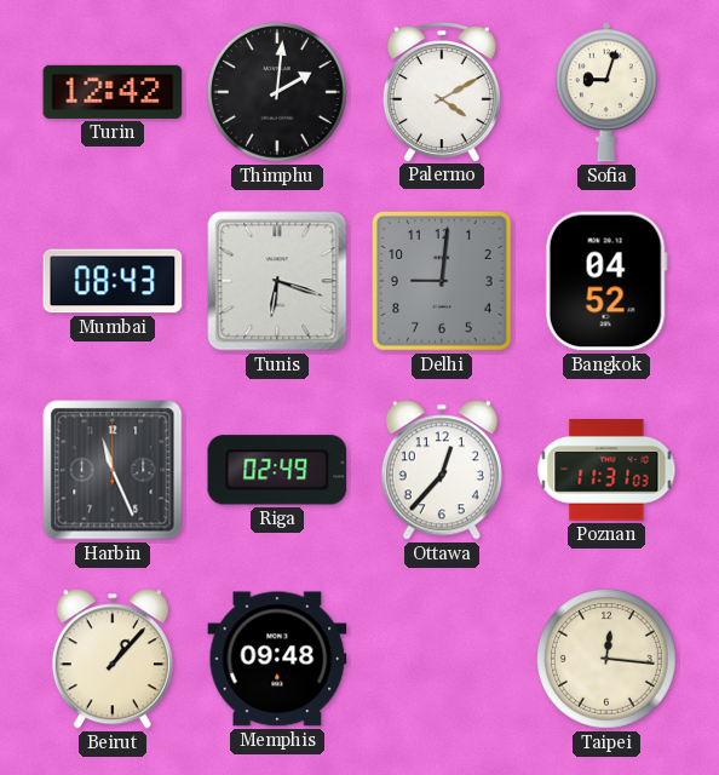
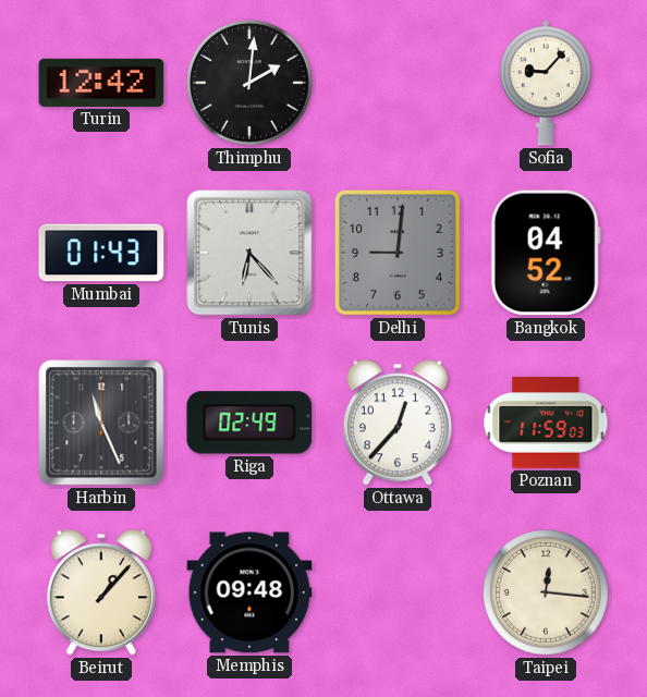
Palermo: 4:10 -> none
Sofia: 9:03 -> 9:07
Mumbai: 08:43 -> 01:43
Tunis: 6:18 -> 6:23
Poznan: 11:31 -> 11:59
